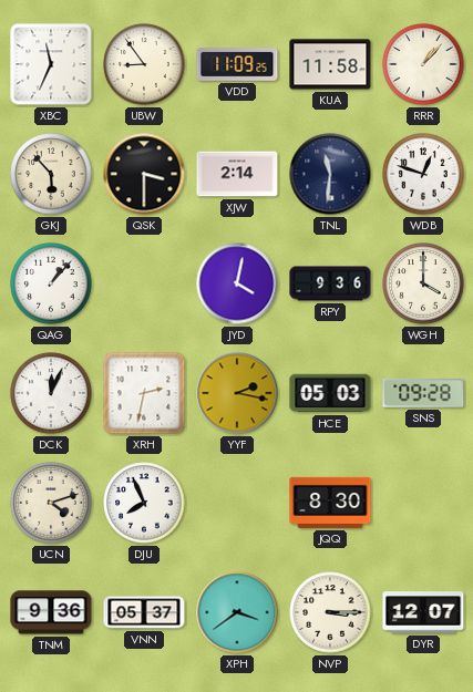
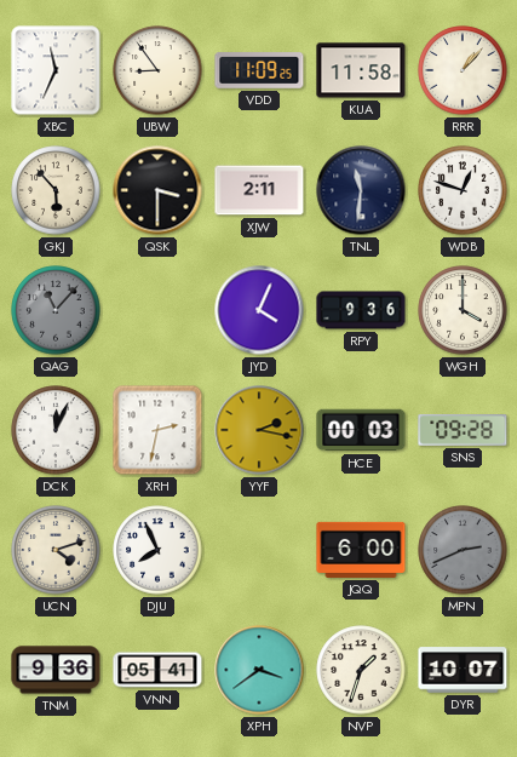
XJW: 2:14 -> 2:11
QAG: 1:07 -> 11:07
QAG dial: white -> grey
JYD: 4:02 -> 4:04
HCE: 05:03 -> 00:03
JQQ: 8:30 -> 6:00
MPN: none -> 2:41
VNN: 05:37 -> 05:41
NVP: 3:15 -> 1:33
DYR: 12:07 -> 10:07
